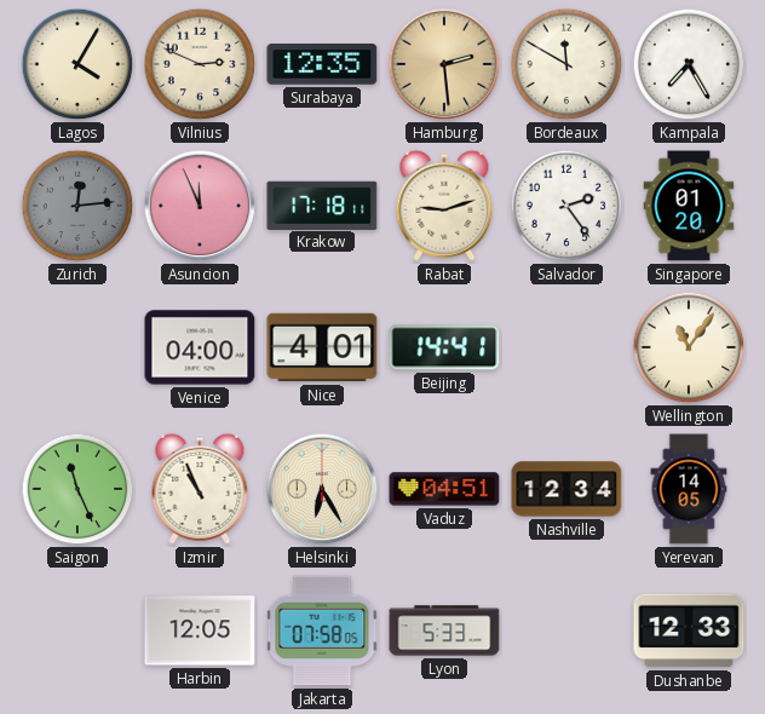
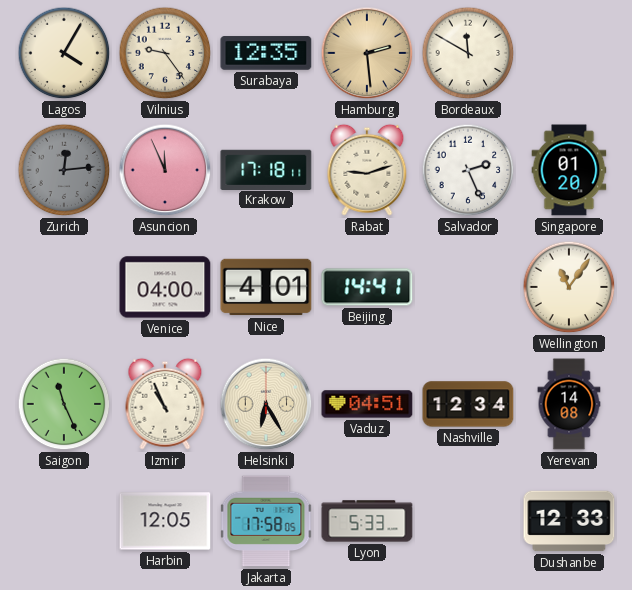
Vilnius: 2:49 -> 9:24
Kampala: 7:25 -> none
Salvador: 2:24 -> 2:26
Yerevan: 14:05 -> 14:08
Jakarta: 07:58 -> 17:58
